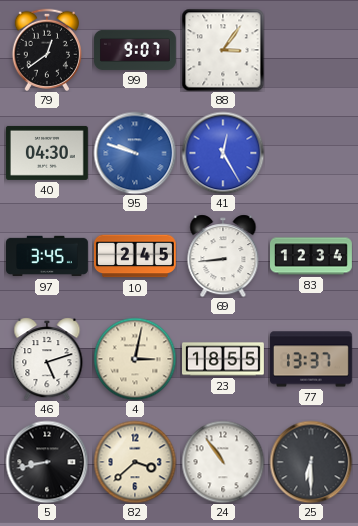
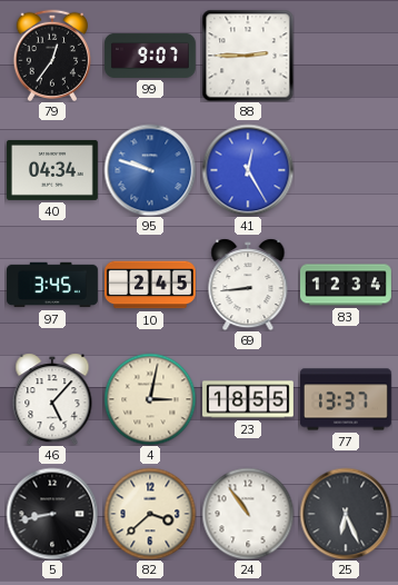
79: 12:39 -> 12:36
88: 3:06 -> 2:45
40: 04:30 -> 04:34
46: 5:12 -> 5:07
25: 6:30 -> 6:26
